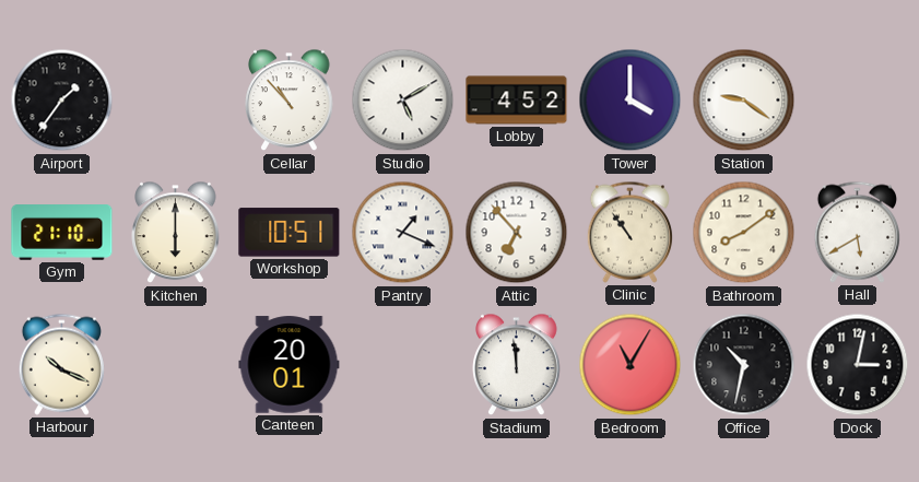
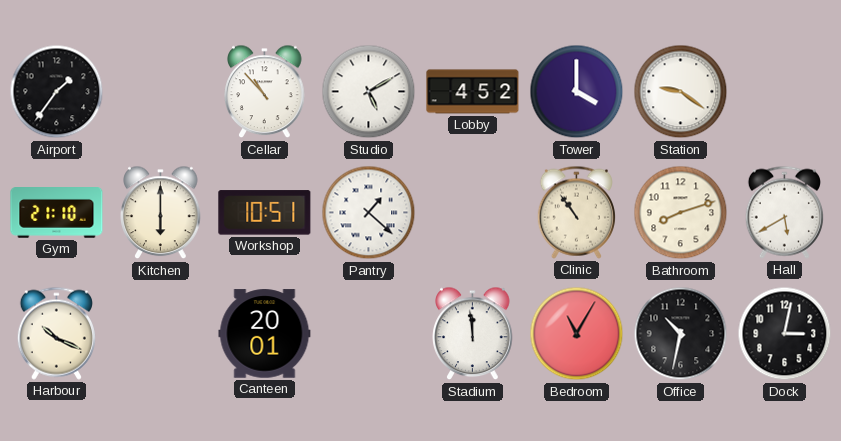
Pantry: 1:19 -> 1:22
Attic: 6:53 -> none
Bathroom: 8:09 -> 8:12
